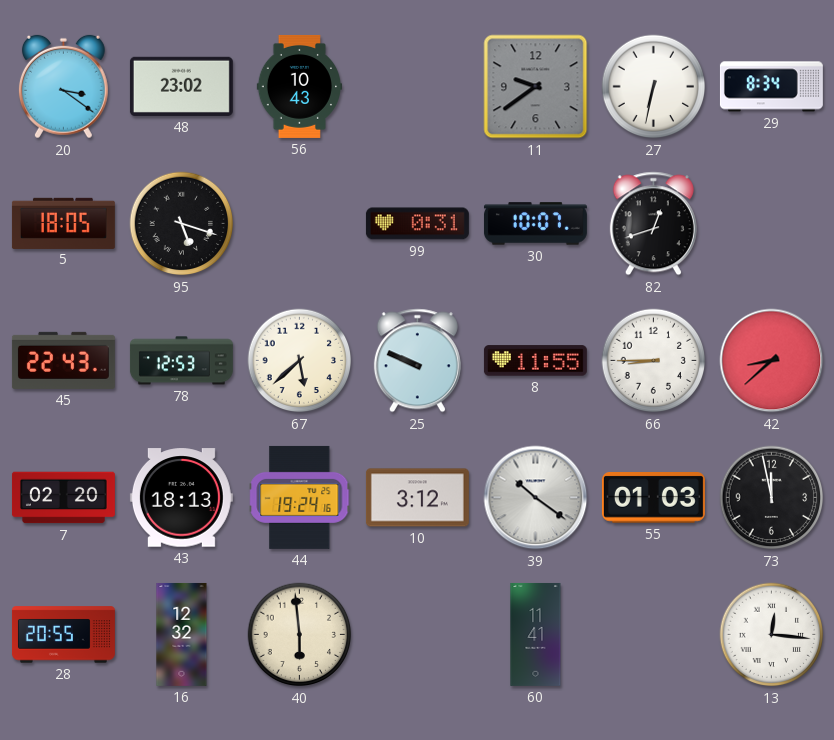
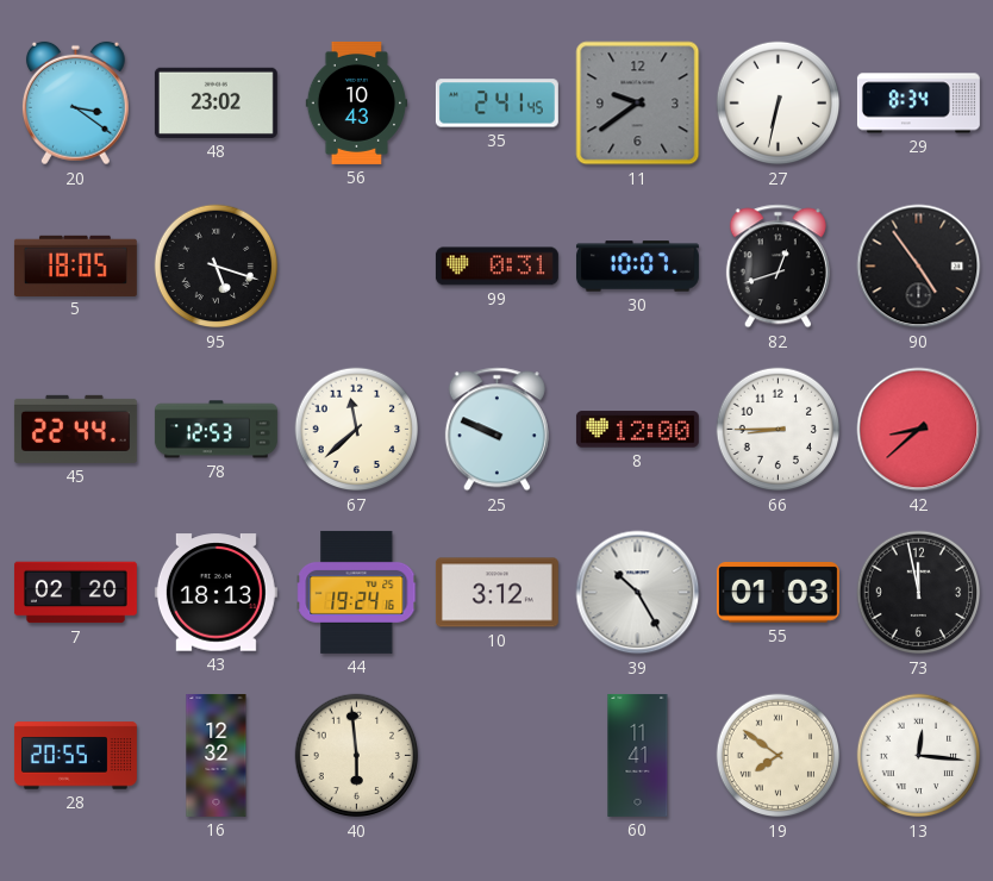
35: none -> 2:41
90: none -> 4:54
45: 22:43 -> 22:44
67: 5:38 -> 11:38
8: 11:55 -> 12:00
39: 10:21 -> 10:25
19: none -> 7:51
